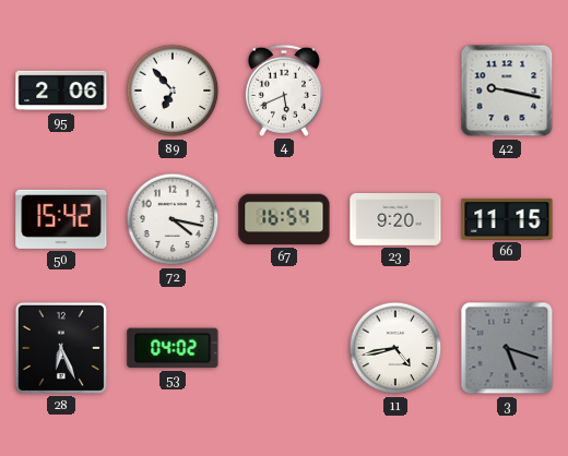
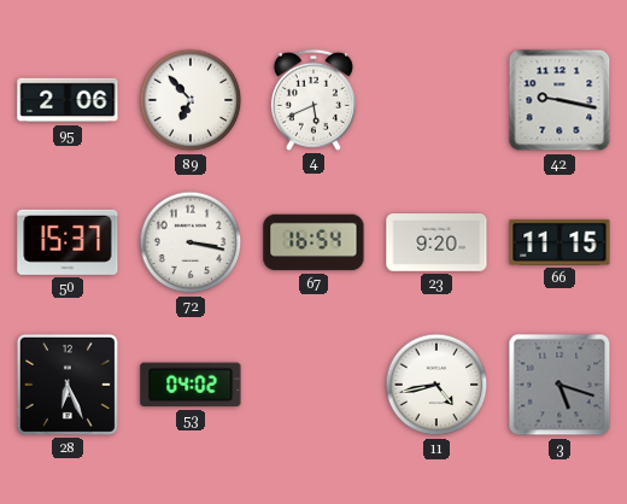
50: 15:42 -> 15:37
72: 4:17 -> 3:17
